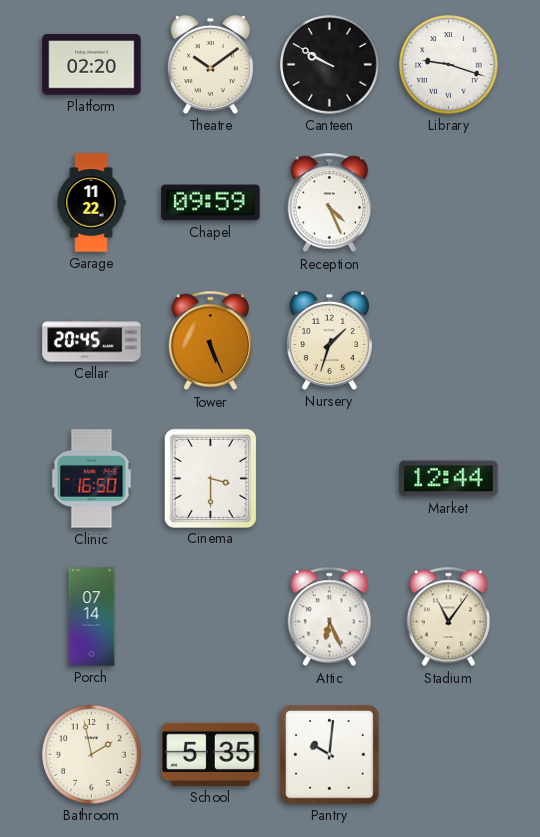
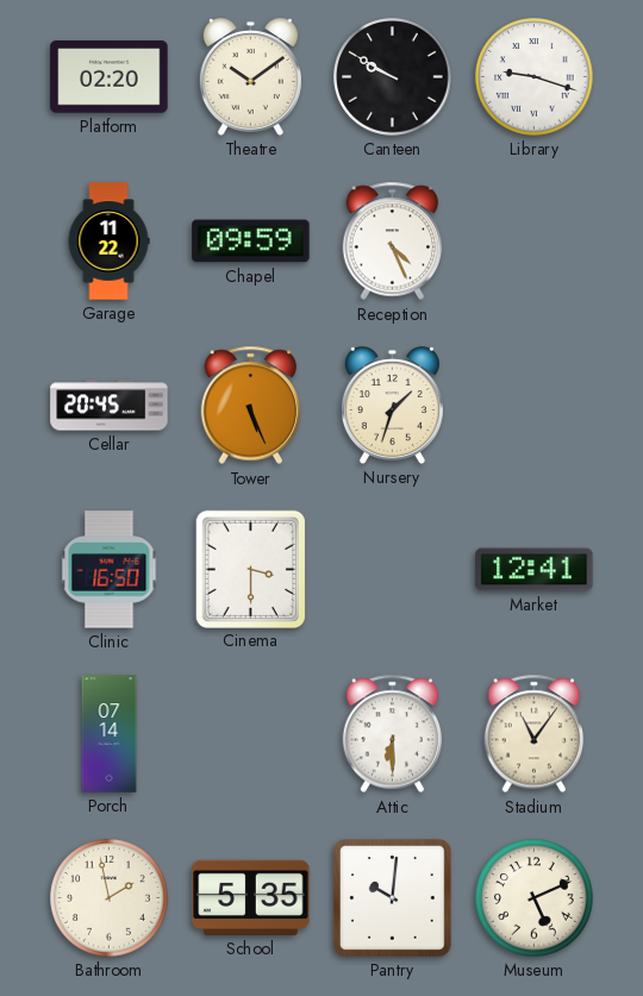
Market: 12:44 -> 12:41
Attic: 6:26 -> 6:30
Museum: none -> 5:11
